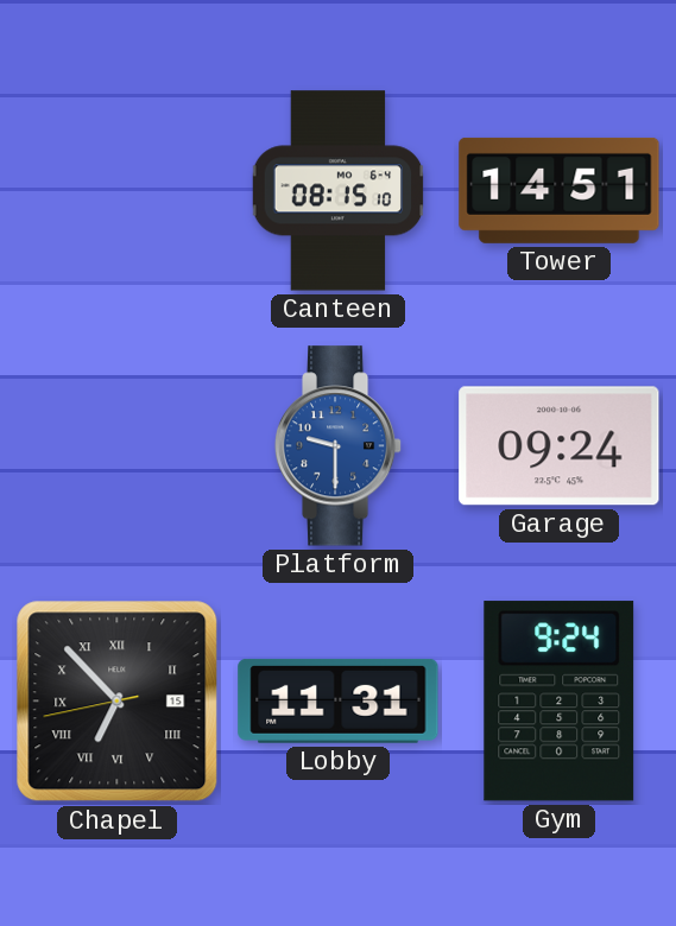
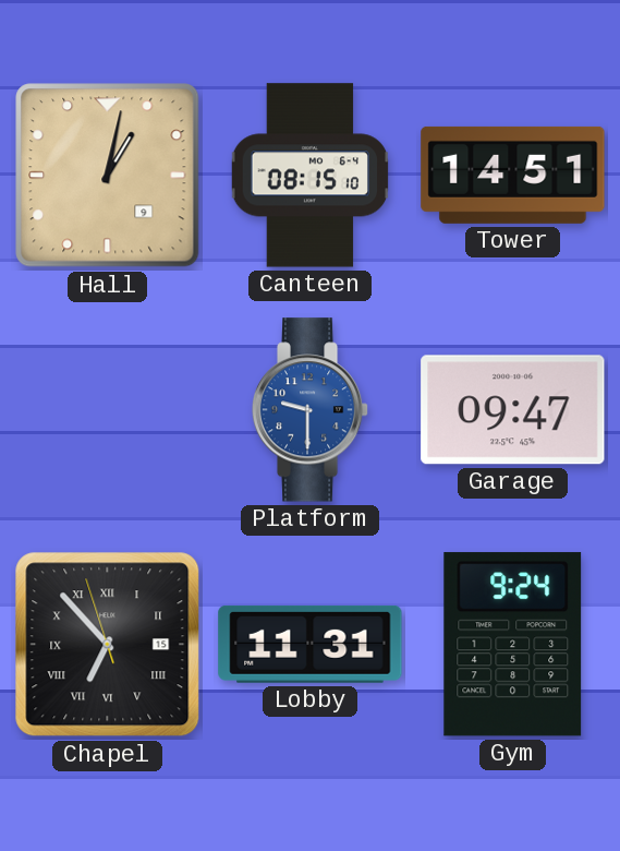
Hall: none -> 1:02
Garage: 09:24 -> 09:47
Chapel: 6:52:43 -> 6:52:57
